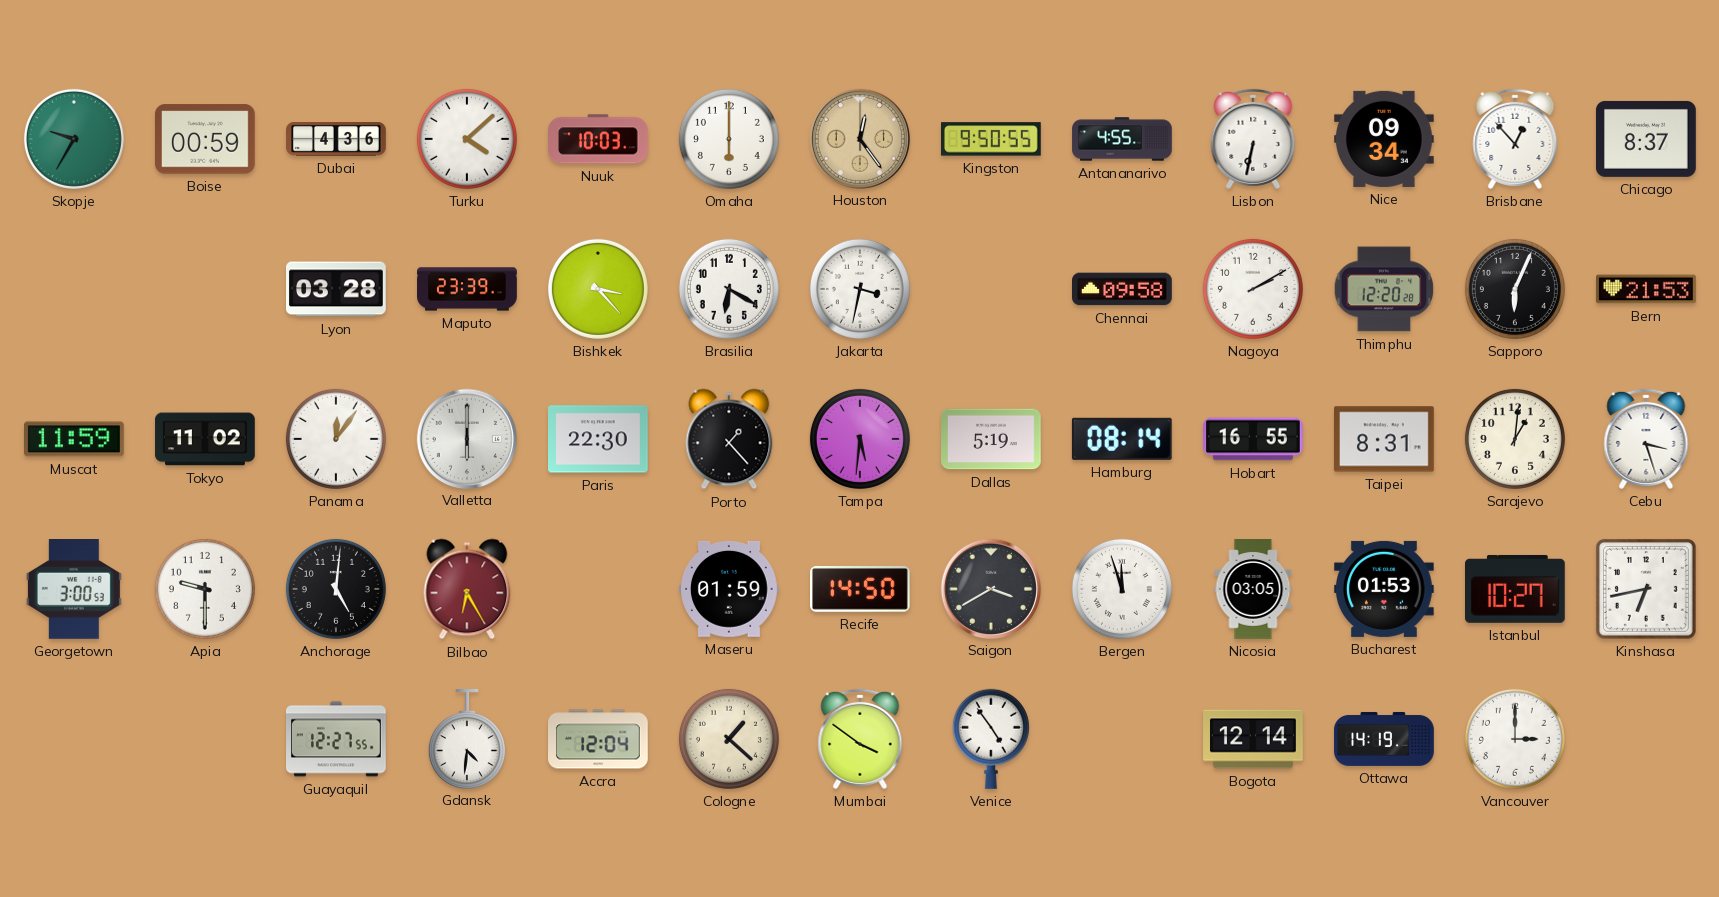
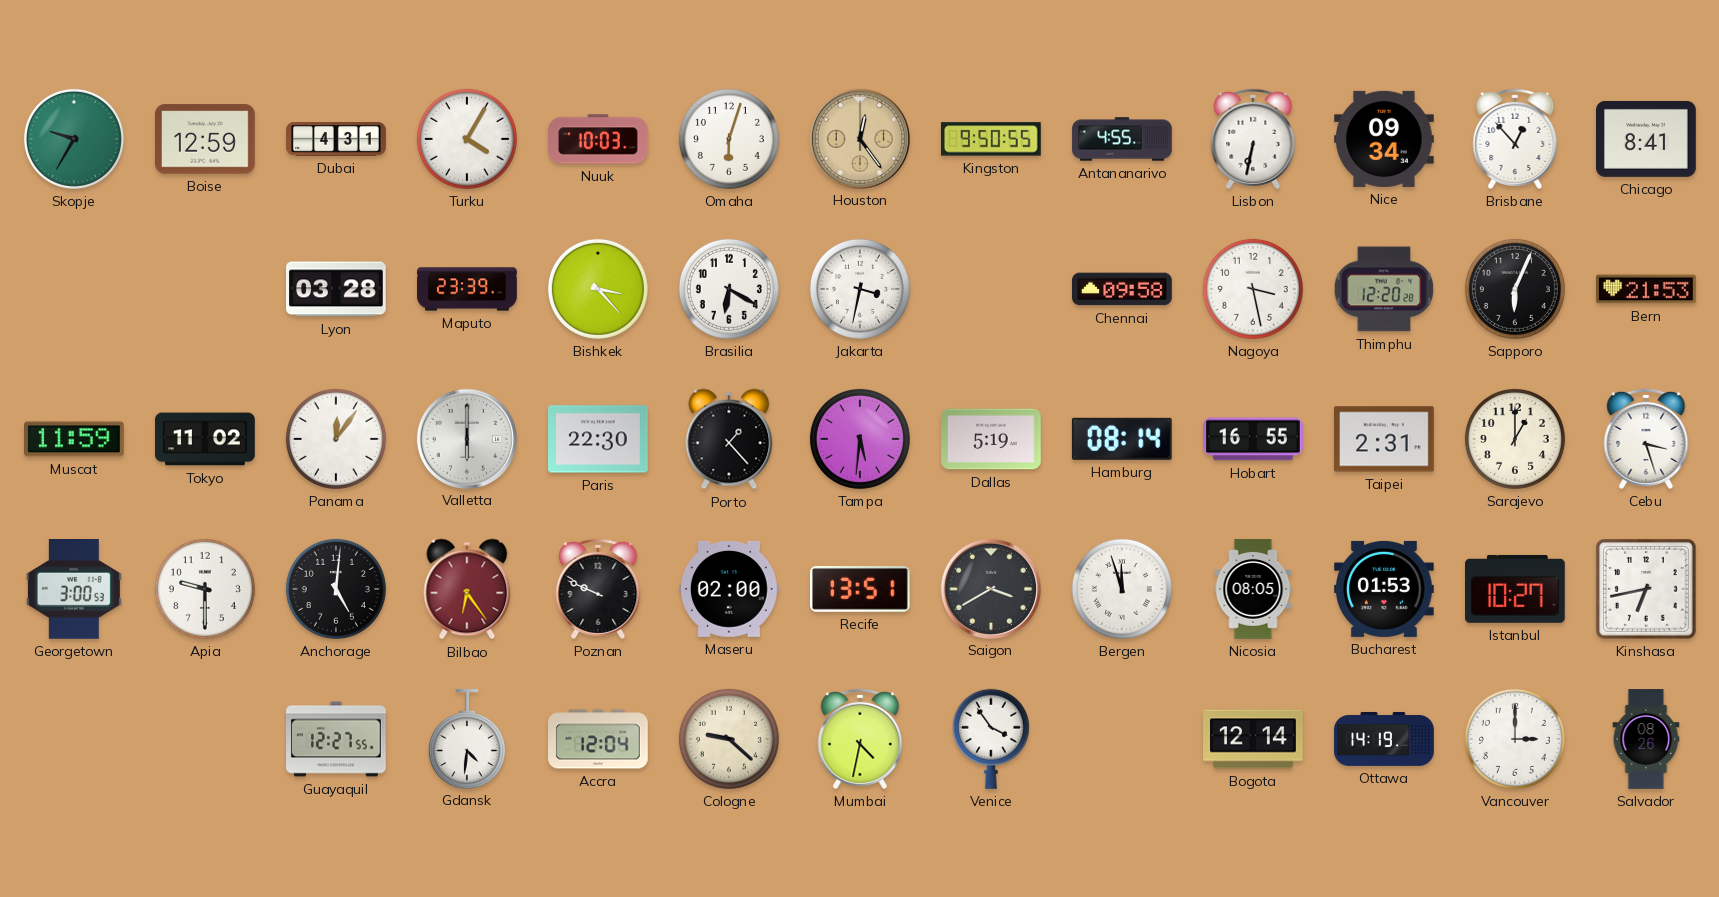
Boise: 00:59 -> 12:59
Dubai: 4:36 -> 4:31
Turku: 4:08 -> 4:05
Omaha: 6:00 -> 6:03
Chicago: 8:37 -> 8:41
Nagoya: 2:10 -> 3:28
Taipei: 8:31 -> 2:31
Sarajevo: 1:01 -> 1:00
Bilbao: 6:25 -> 6:24
Poznan: none -> 9:49
Maseru: 01:59 -> 02:00
Recife: 14:50 -> 13:51
Nicosia: 03:05 -> 08:05
Cologne: 1:22 -> 9:22
Mumbai: 3:51 -> 4:32
Venice: 4:54 -> 3:54
Salvador: none -> 08:26
